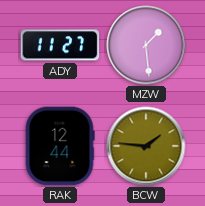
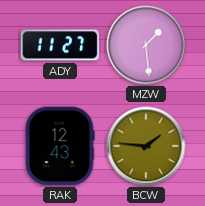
RAK: 12:44 -> 12:43
